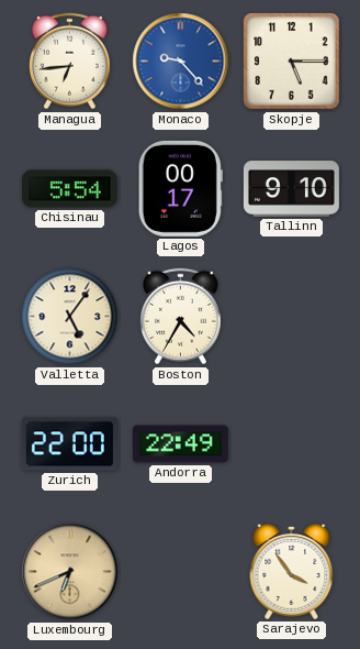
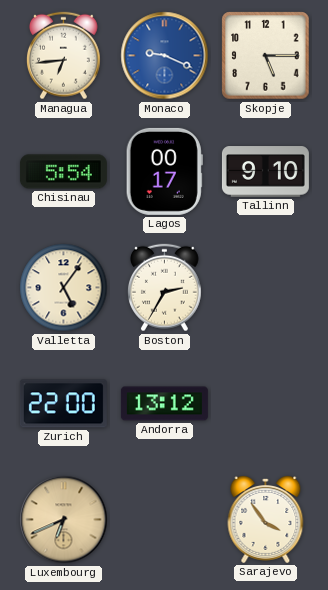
Monaco: 9:23 -> 9:19
Boston: 4:35 -> 2:35
Andorra: 22:49 -> 13:12
